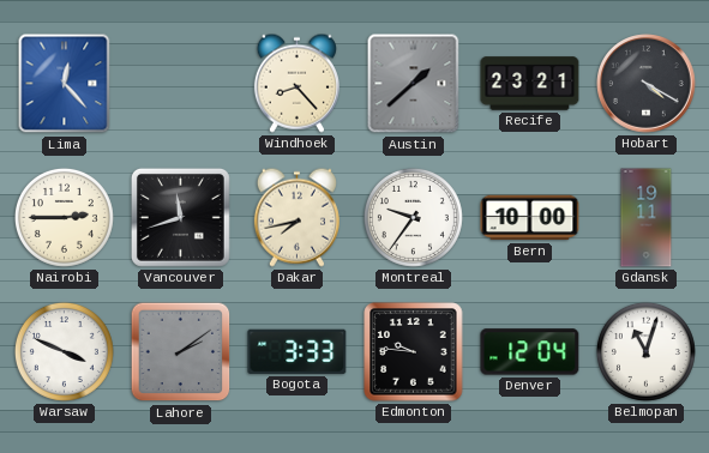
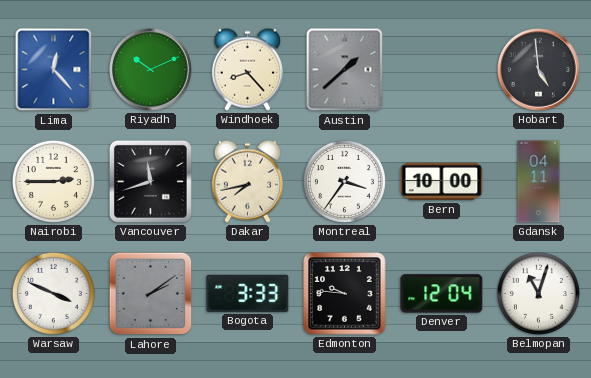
Riyadh: none -> 10:11
Recife: 23:21 -> none
Hobart: 4:20 -> 4:59
Montreal: 9:36 -> 3:36
Gdansk: 19:11 -> 04:11
